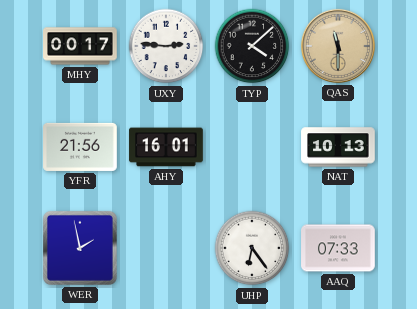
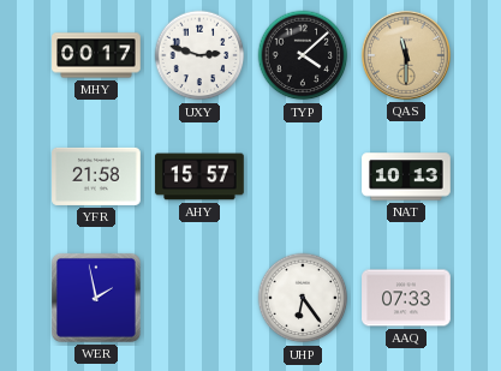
UXY: 2:46 -> 2:48
YFR: 21:56 -> 21:58
AHY: 16:01 -> 15:57
